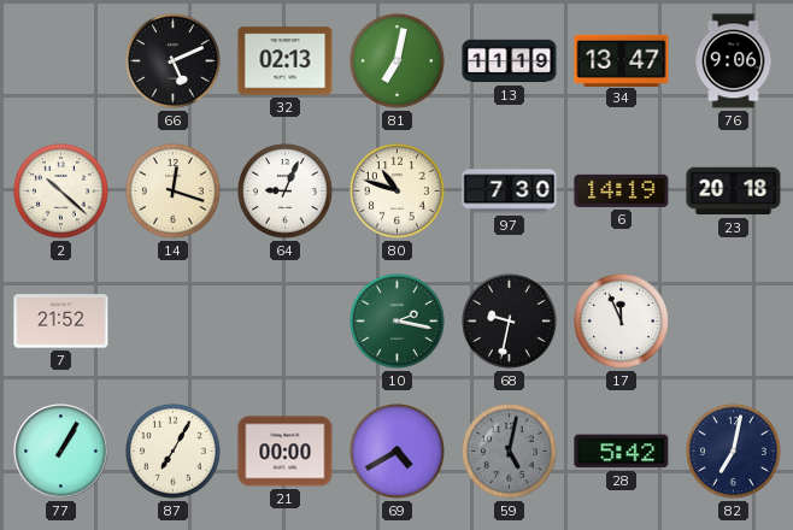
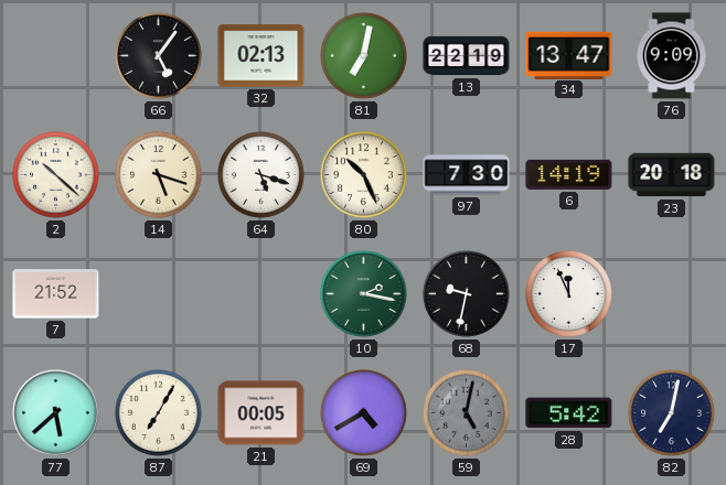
66: 5:11 -> 5:06
13: 11:19 -> 22:19
76: 9:06 -> 9:09
14: 12:18 -> 5:18
64: 9:04 -> 5:18
80: 10:48 -> 10:26
77: 1:05 -> 5:38
21: 00:00 -> 00:05
